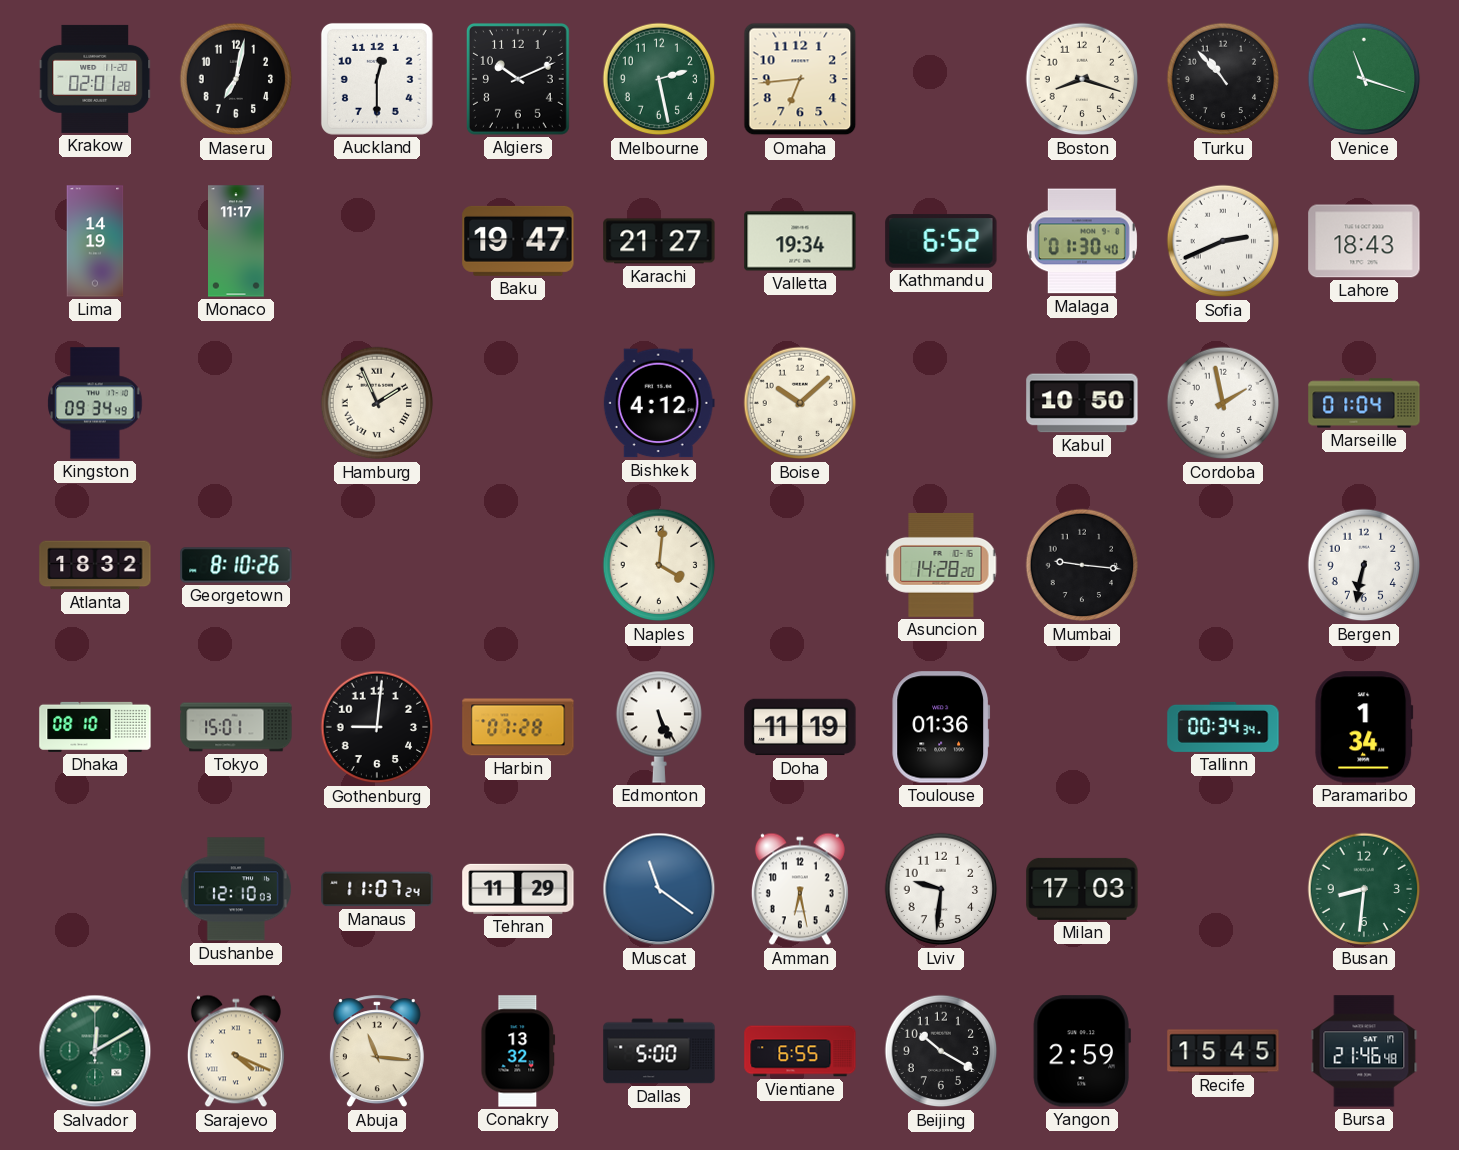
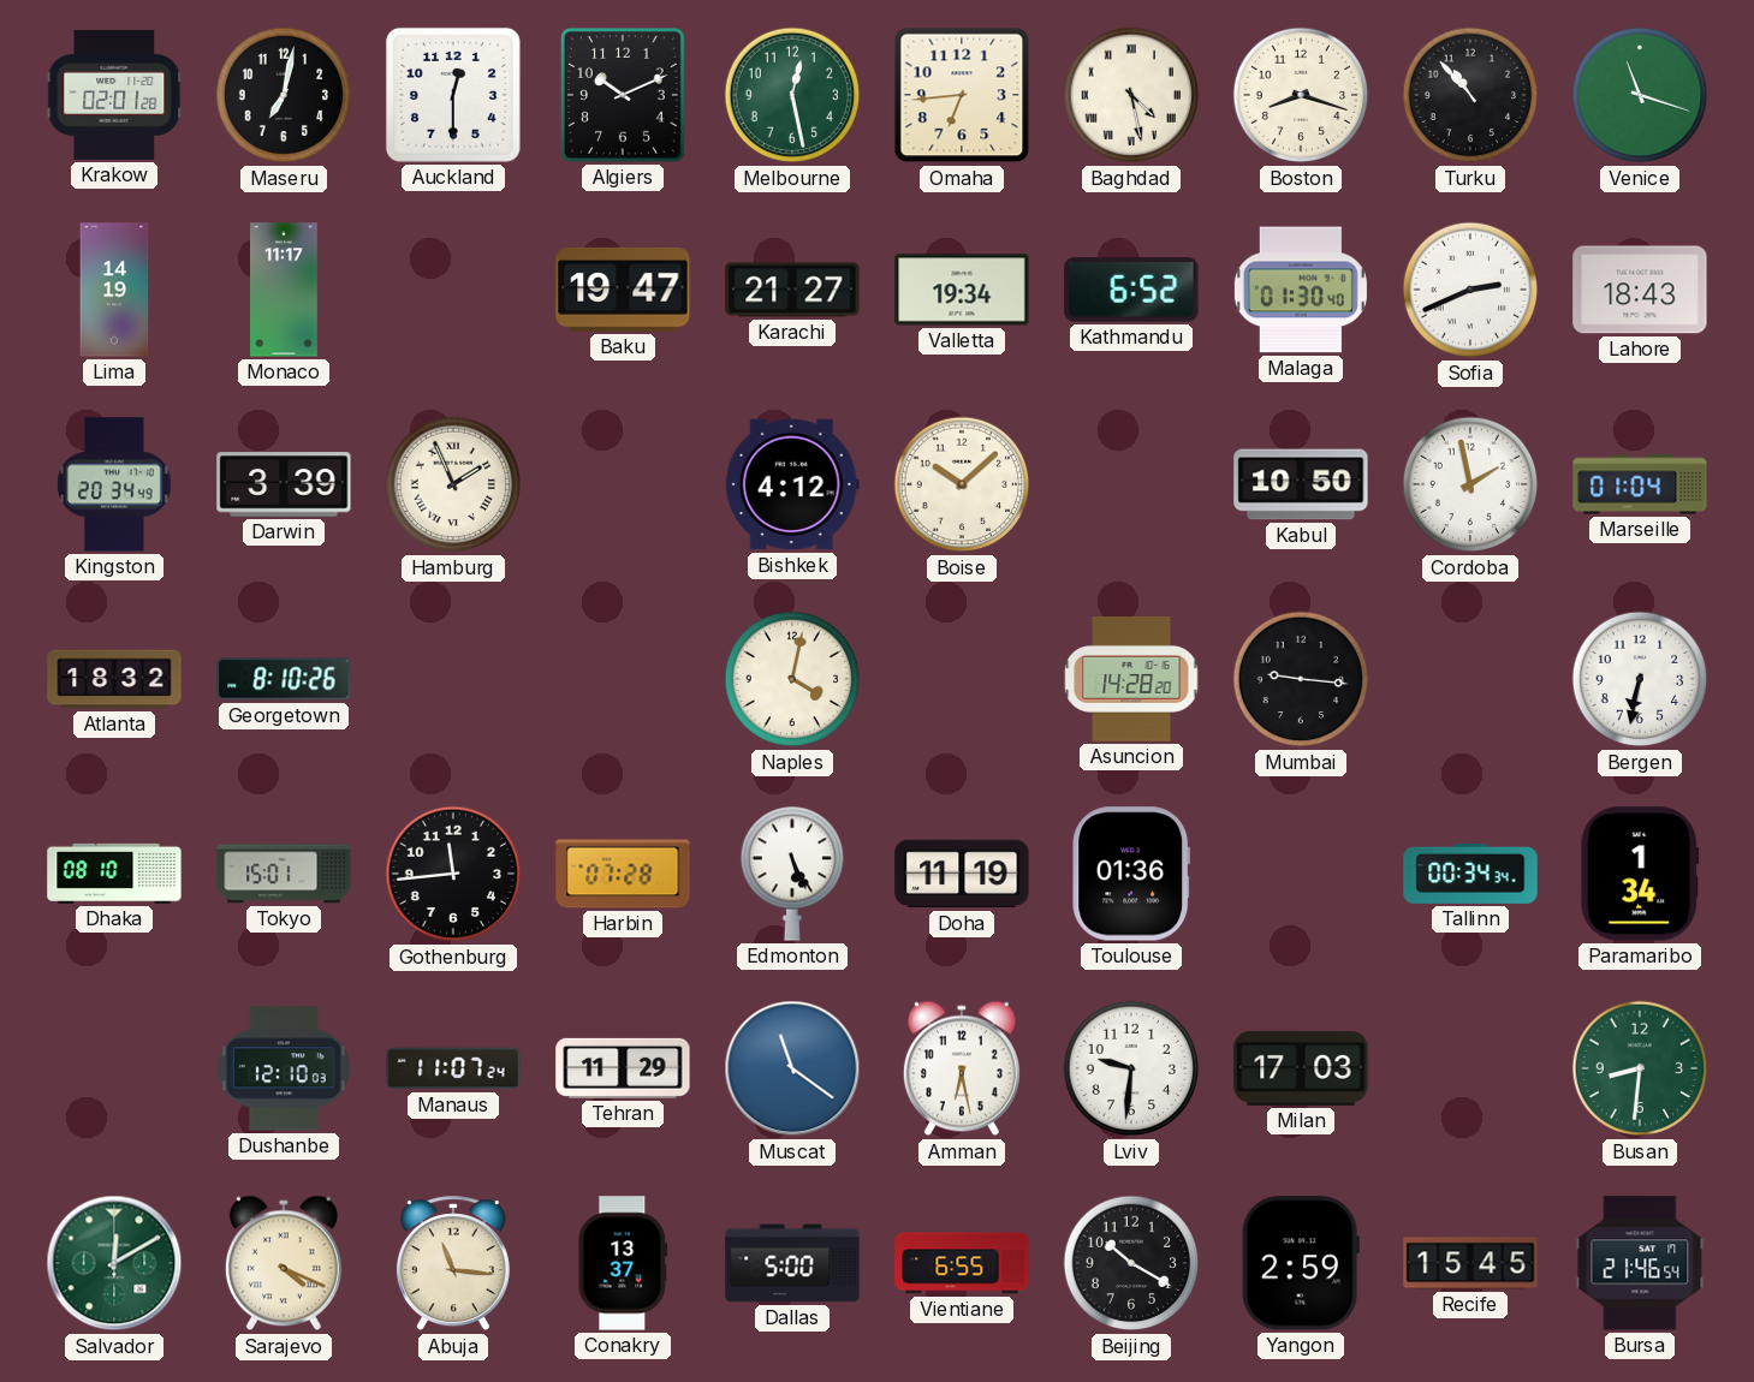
Melbourne: 2:28 -> 12:28
Baghdad: none -> 4:28
Kingston: 09:34 -> 20:34
Darwin: none -> 3:39
Naples: 4:01 -> 4:02
Gothenburg: 9:01 -> 11:44
Conakry: 13:32 -> 13:37
Bursa: 21:46:48 -> 21:46:54
